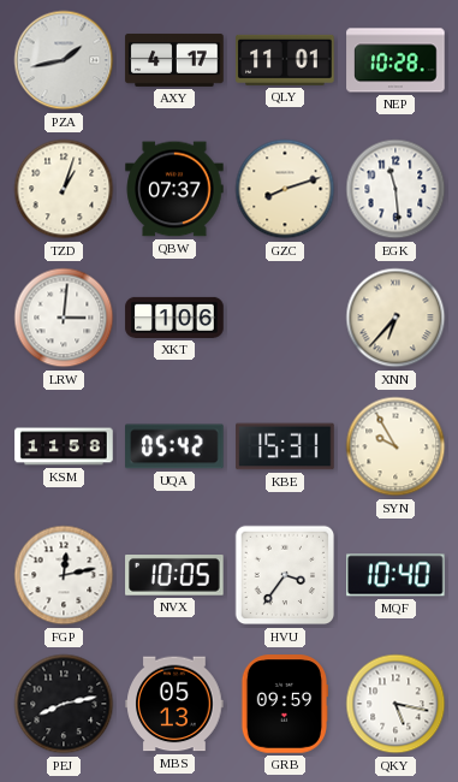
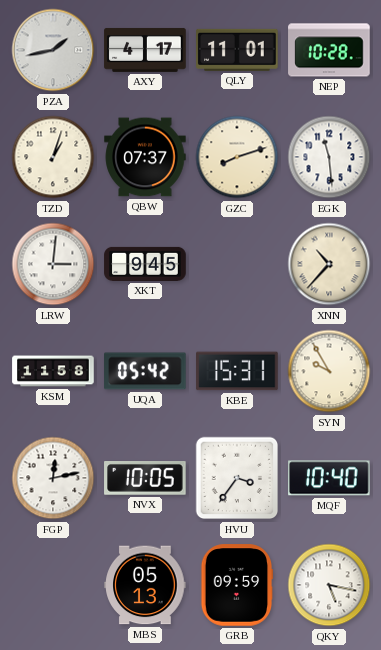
XKT: 1:06 -> 9:45
XNN: 6:37 -> 10:37
PEJ: 8:13 -> none
